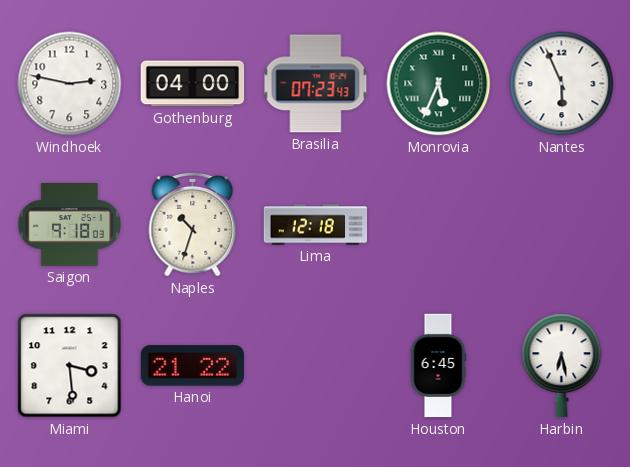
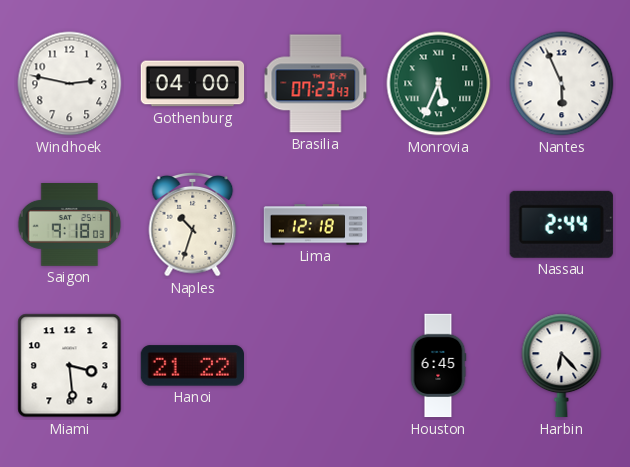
Nassau: none -> 2:44
Harbin: 6:28 -> 6:23
